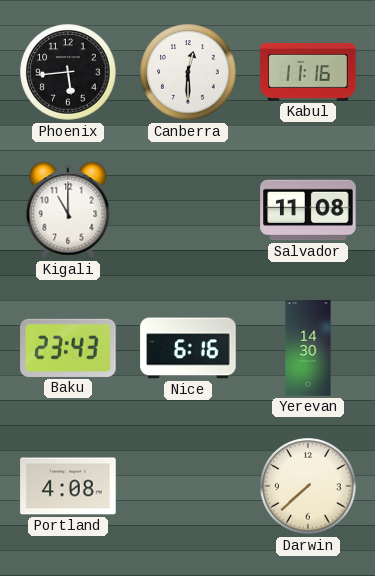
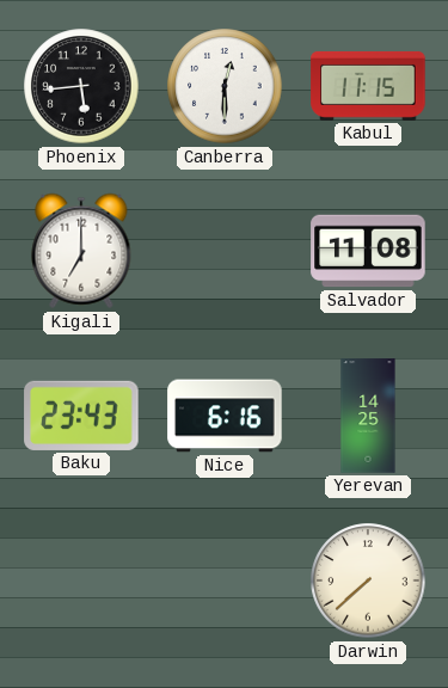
Kabul: 11:16 -> 11:15
Kigali: 11:00 -> 7:00
Yerevan: 14:30 -> 14:25
Portland: 4:08 -> none
